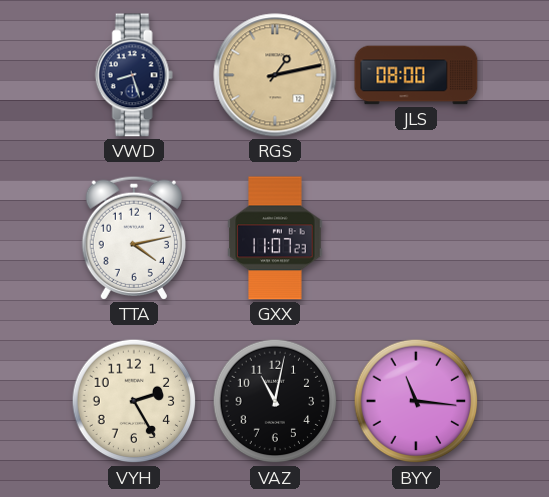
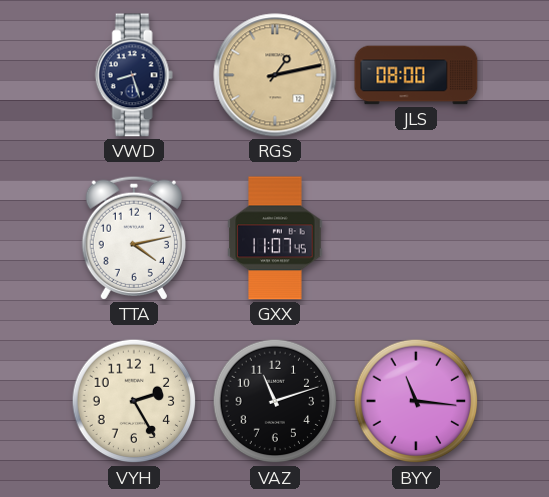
GXX: 11:07:23 -> 11:07:45
VAZ: 11:02 -> 11:12
